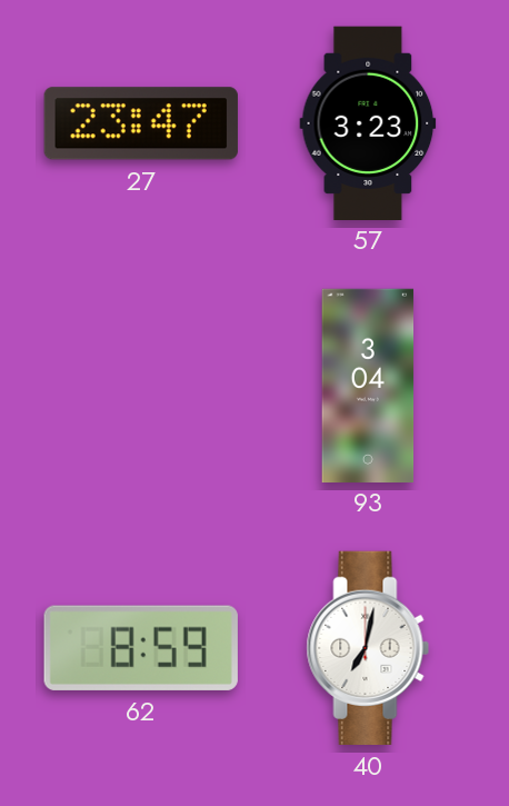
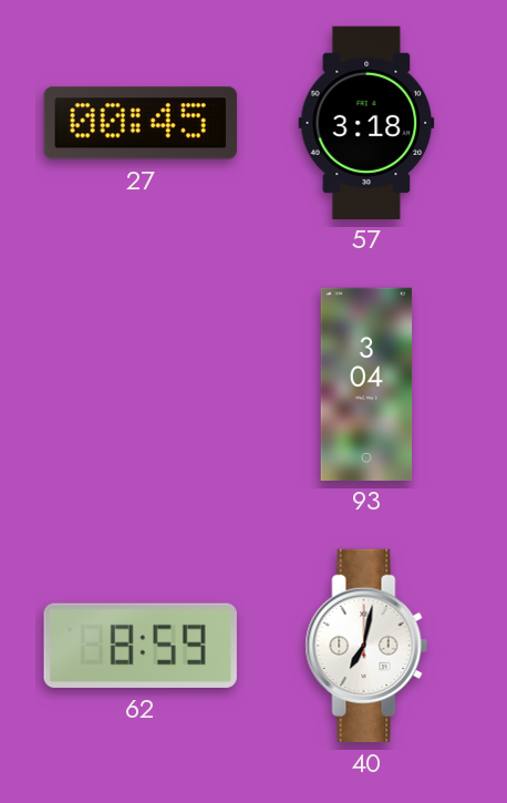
27: 23:47 -> 00:45
57: 3:23 -> 3:18
